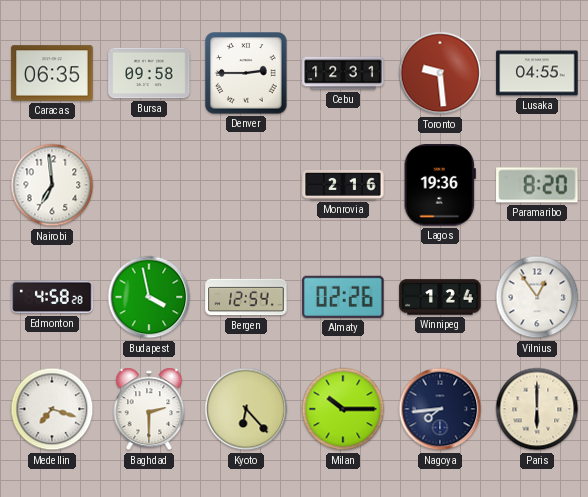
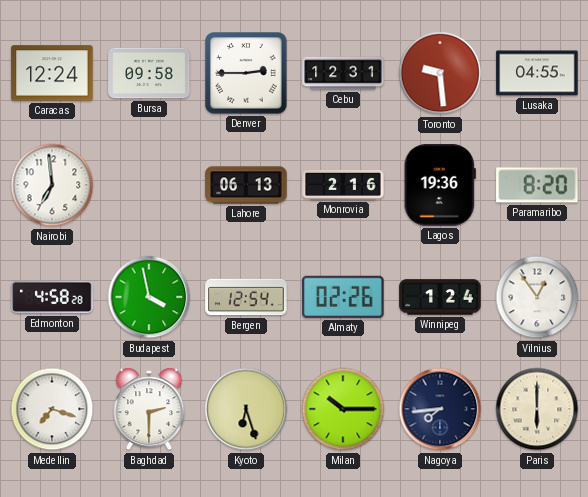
Caracas: 06:35 -> 12:24
Lahore: none -> 06:13
Kyoto: 6:23 -> 6:27
